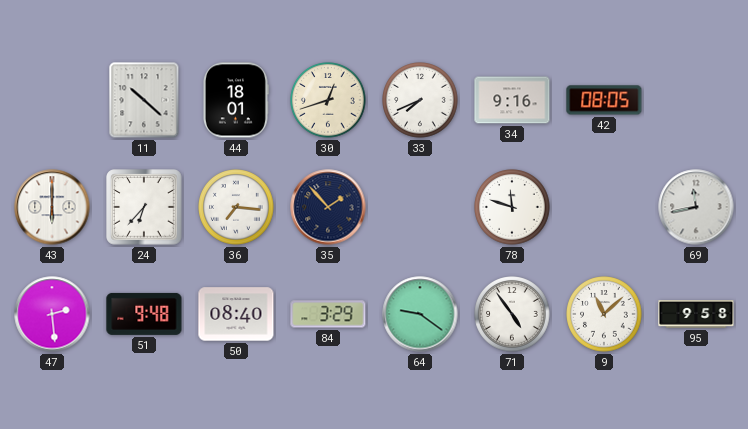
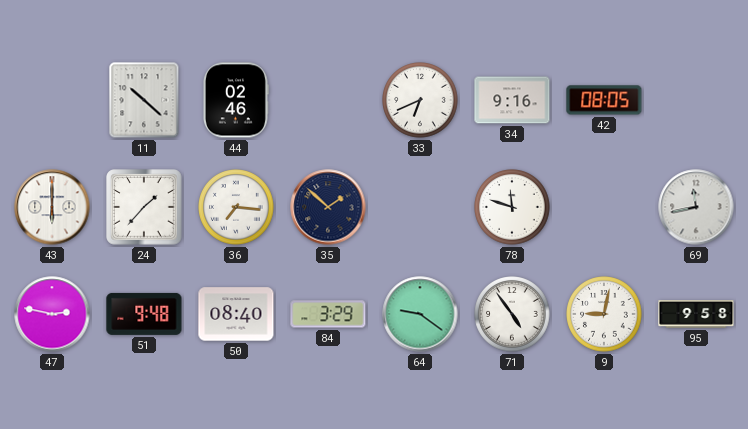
44: 18:01 -> 02:46
30: 12:42 -> none
33: 7:41 -> 6:41
24: 6:37 -> 1:37
35: 1:53 -> 1:52
47: 2:29 -> 2:47
9: 11:08 -> 9:02
